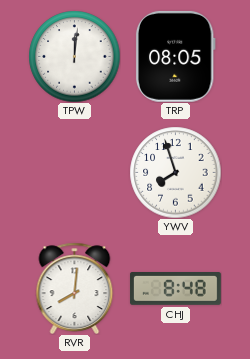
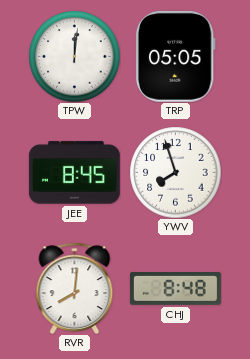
TRP: 08:05 -> 05:05
JEE: none -> 8:45
